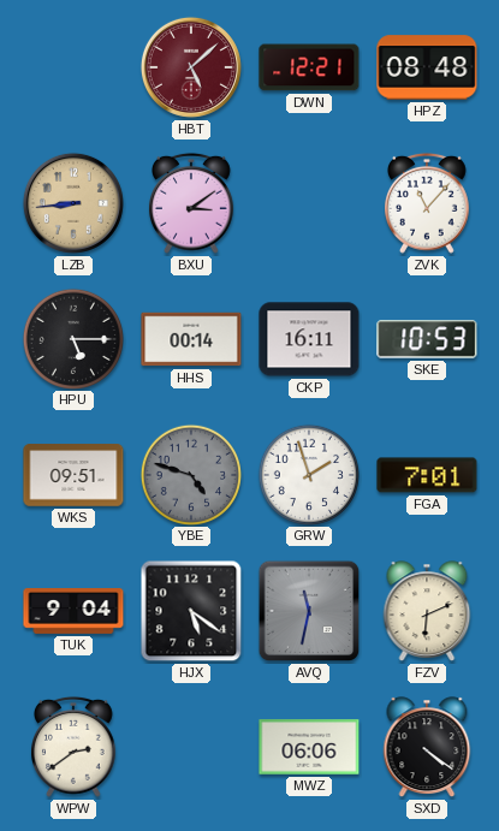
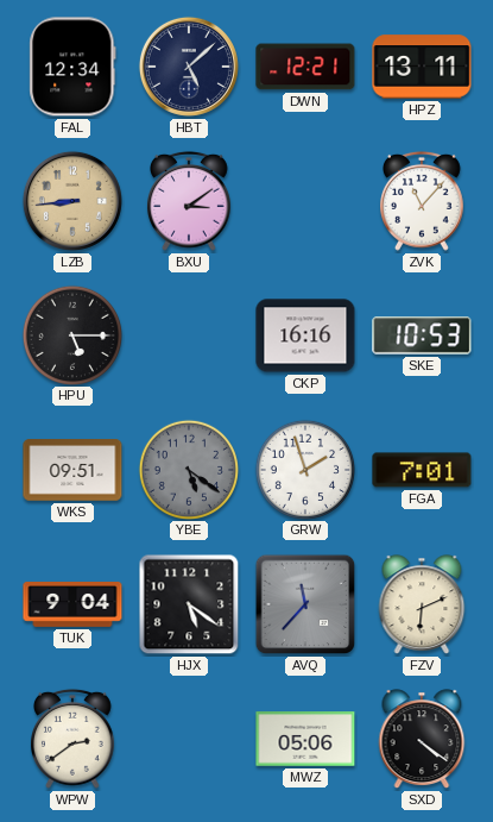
FAL: none -> 12:34
HBT dial: burgundy -> navy
HPZ: 08:48 -> 13:11
HHS: 00:14 -> none
CKP: 16:11 -> 16:16
YBE: 4:48 -> 5:21
AVQ: 11:32 -> 11:37
MWZ: 06:06 -> 05:06
